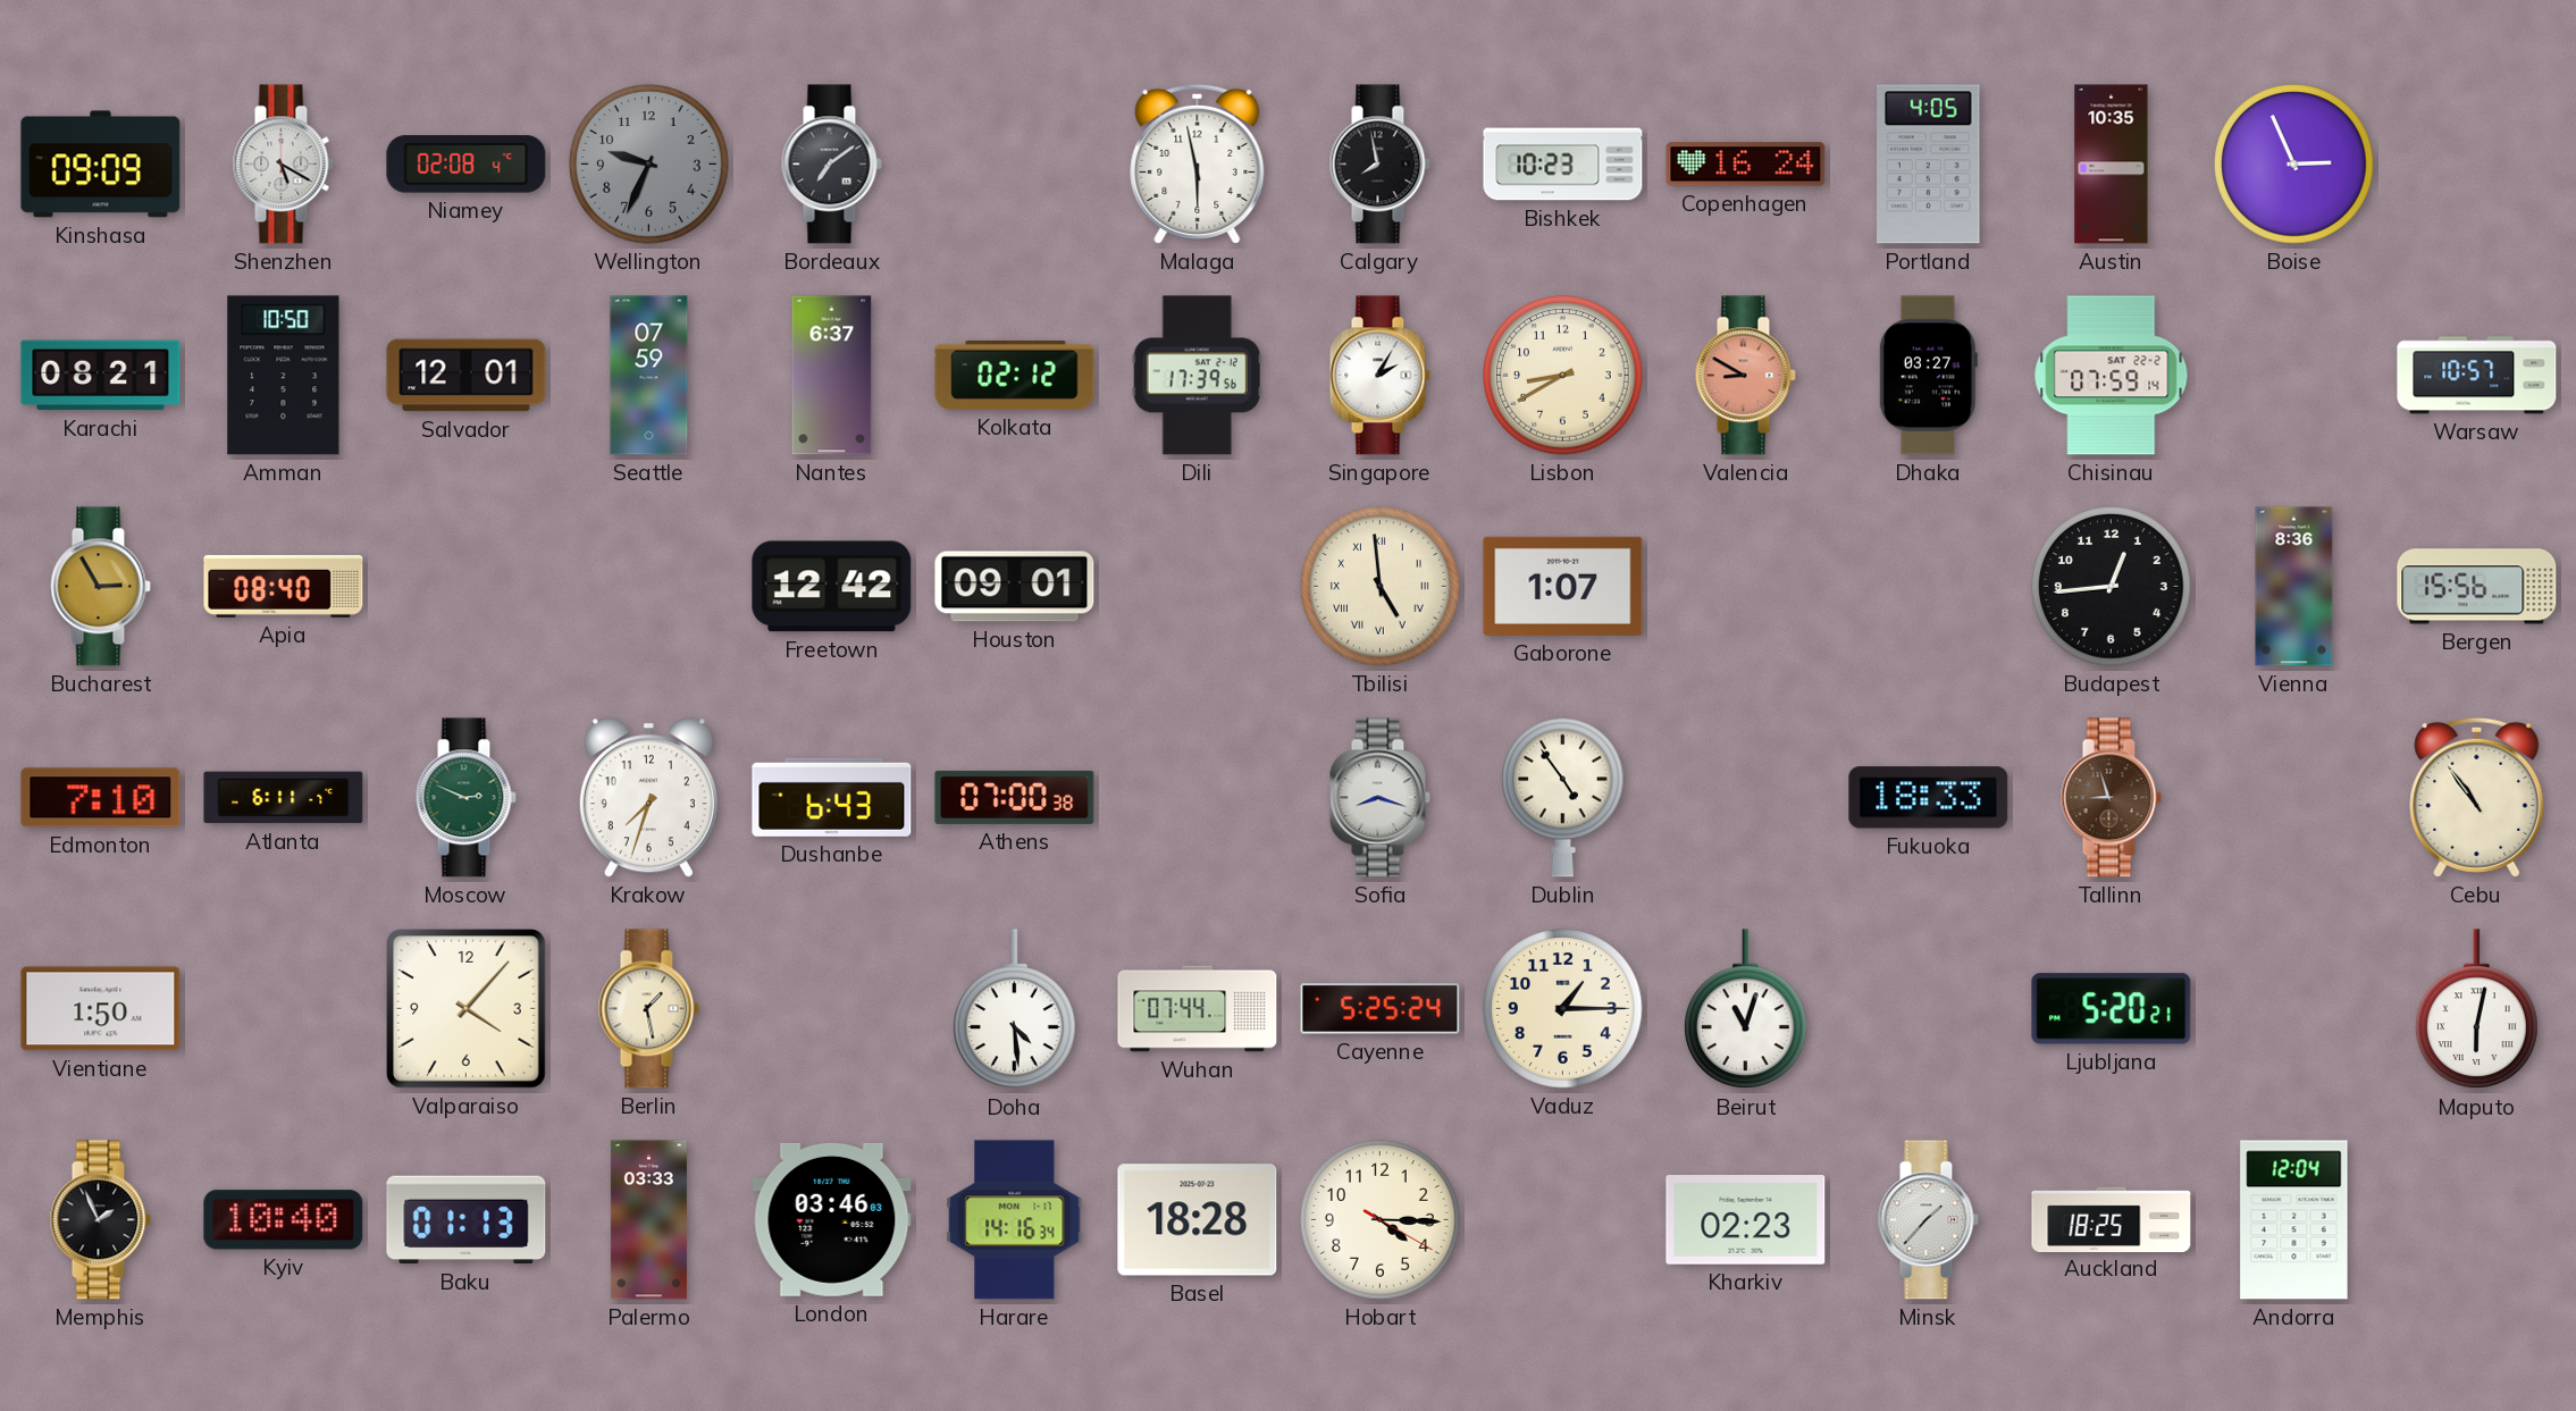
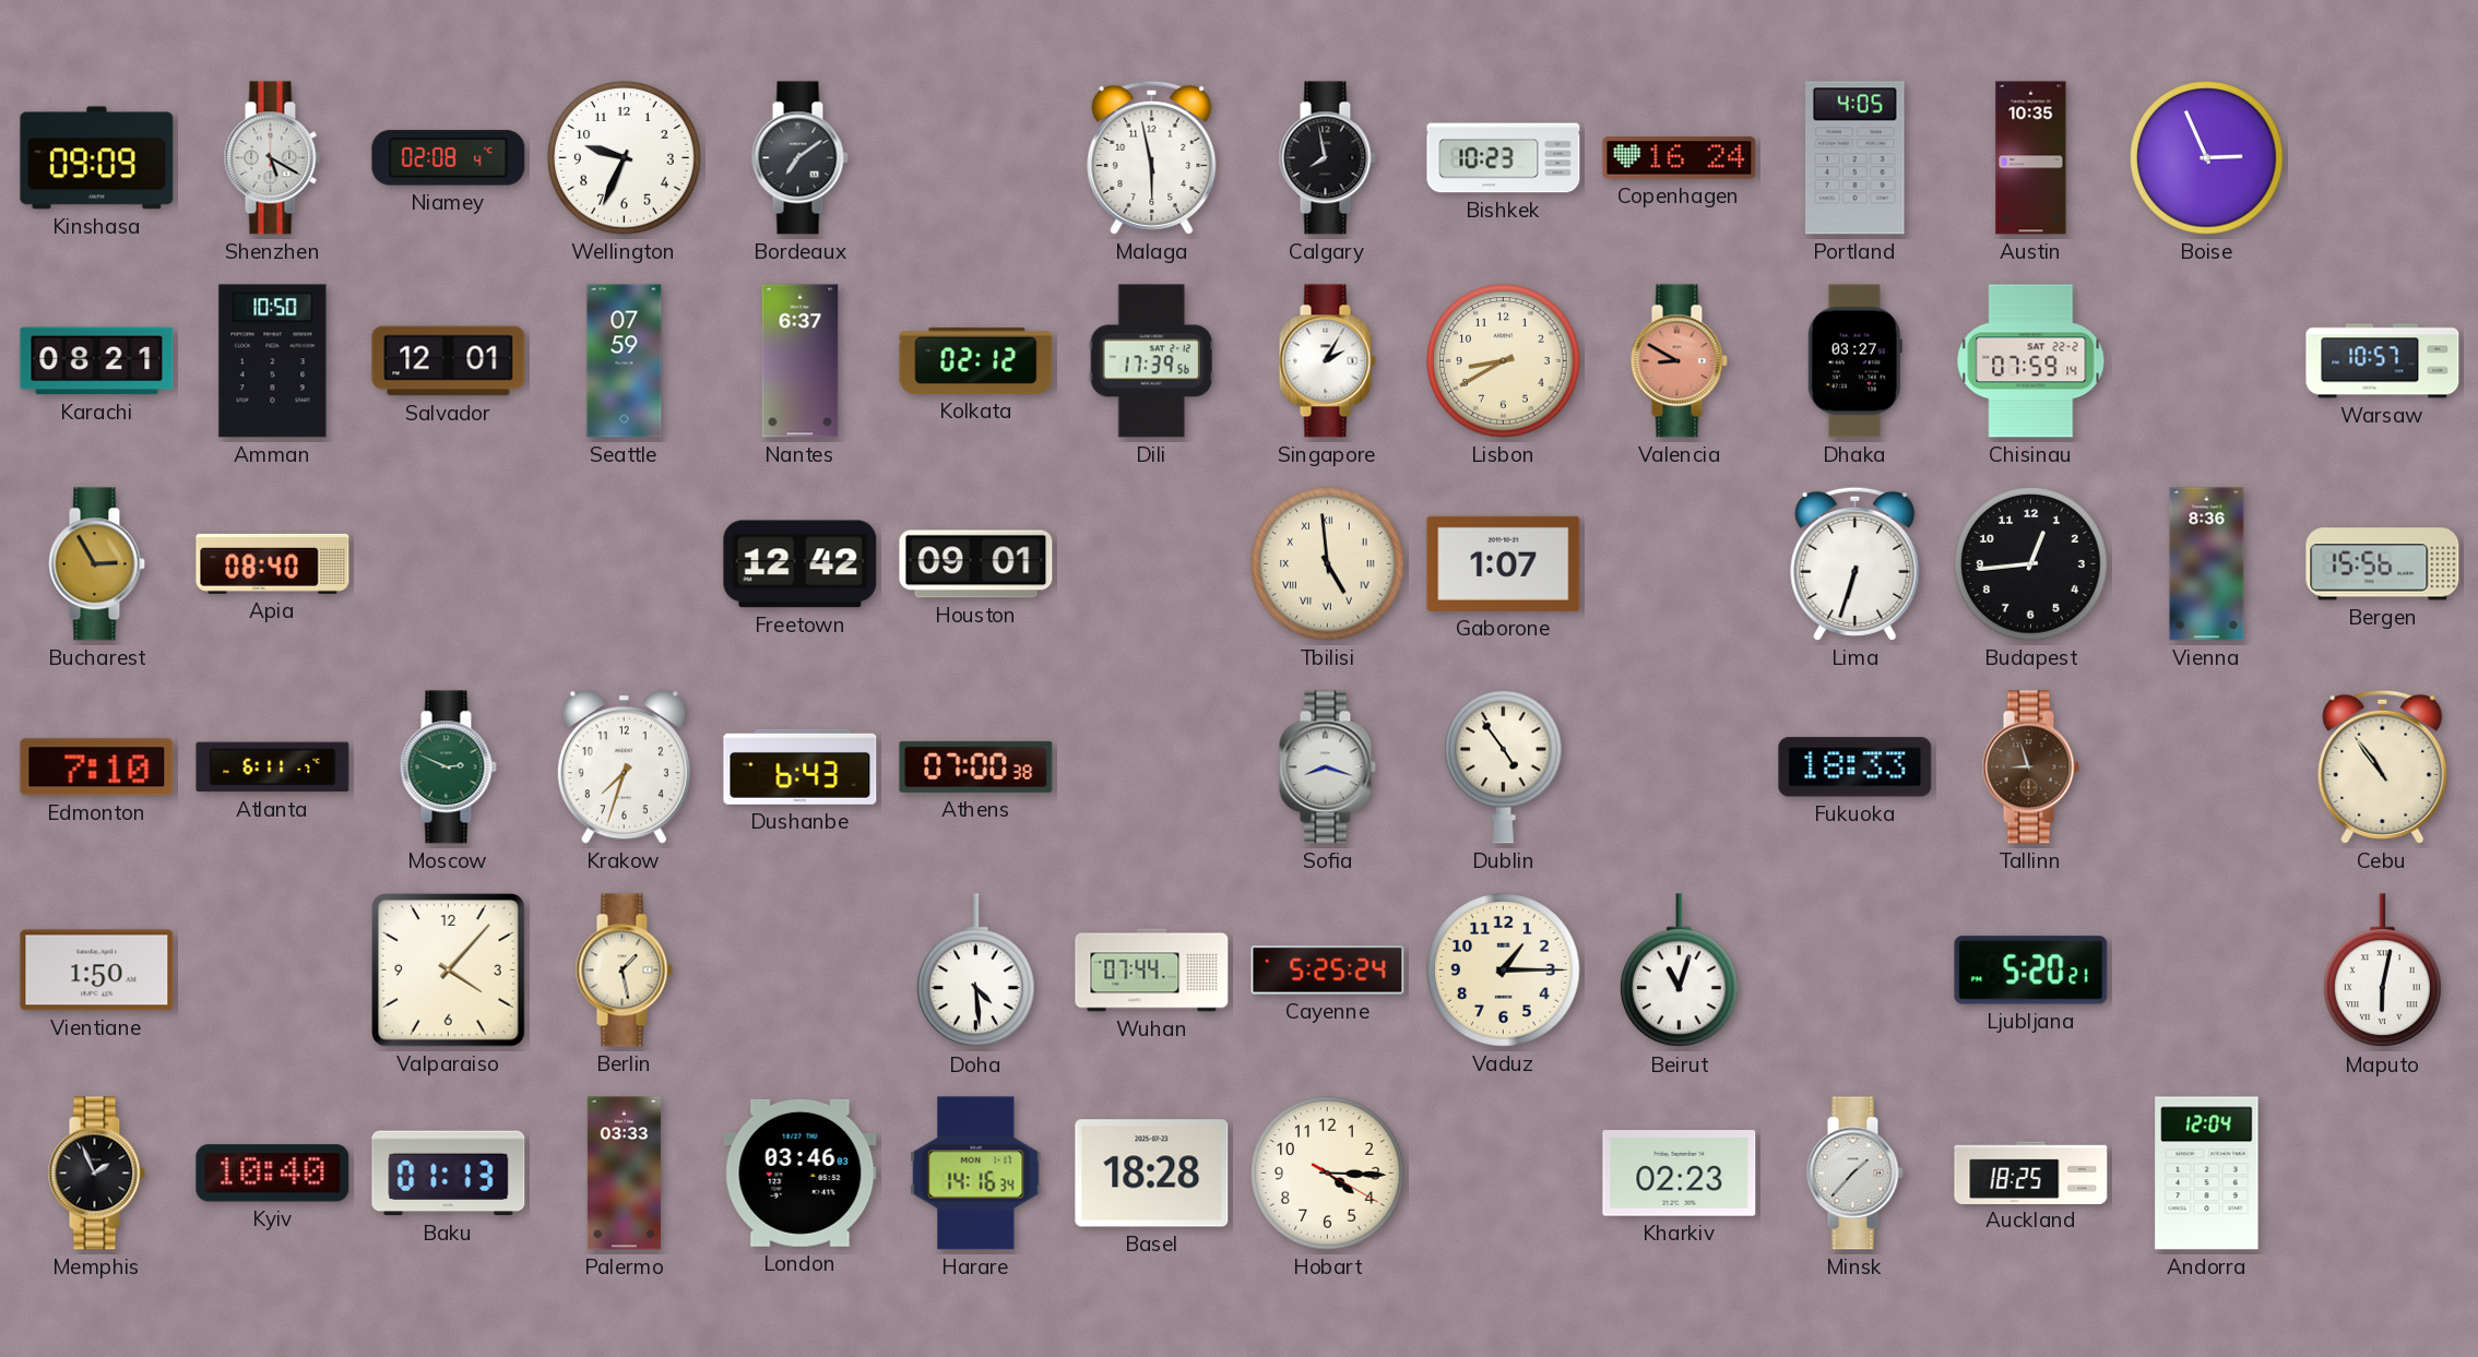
Wellington dial: grey -> white
Lima: none -> 6:33
